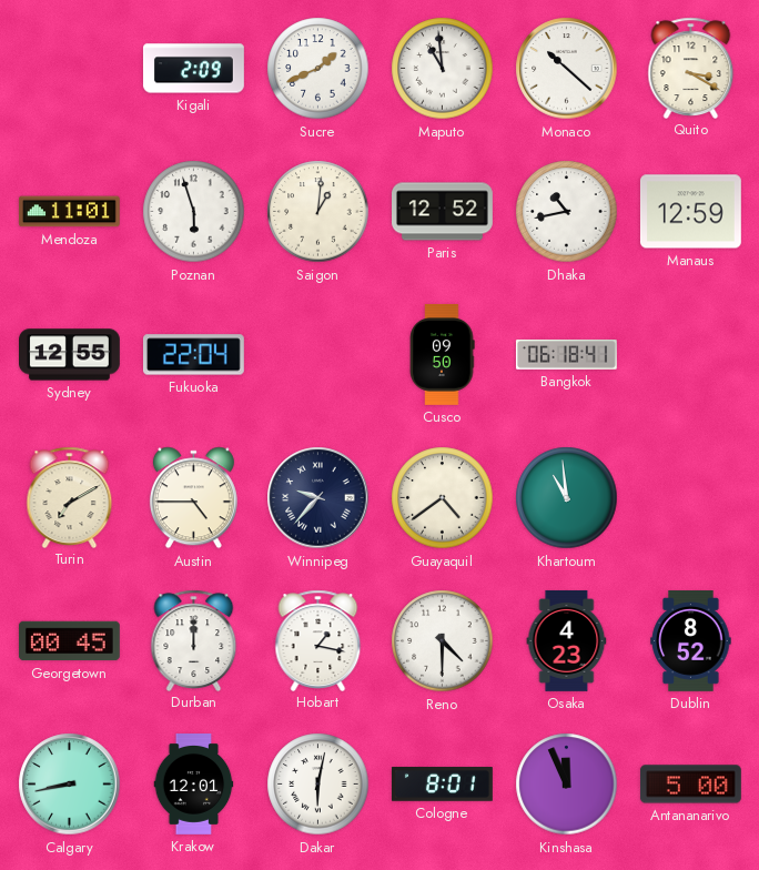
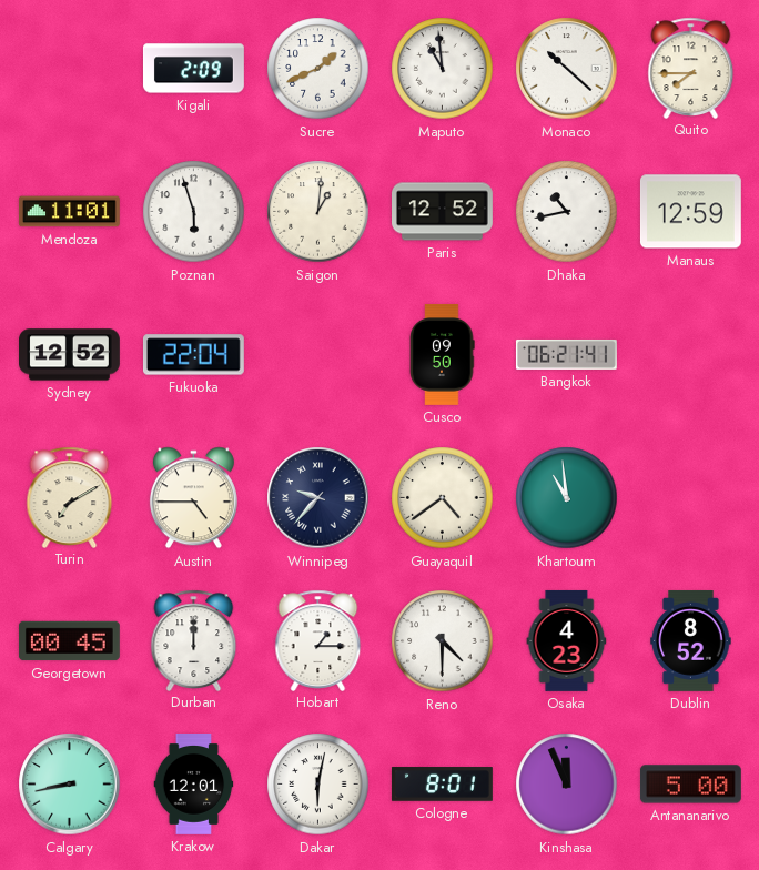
Quito: 3:20 -> 7:45
Sydney: 12:55 -> 12:52
Bangkok: 06:18 -> 06:21
Hobart: 1:17 -> 1:15
